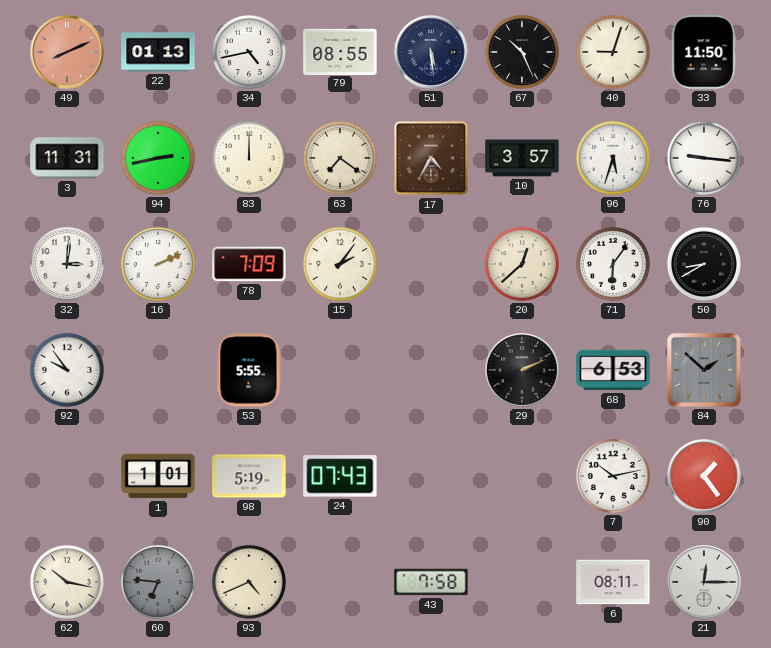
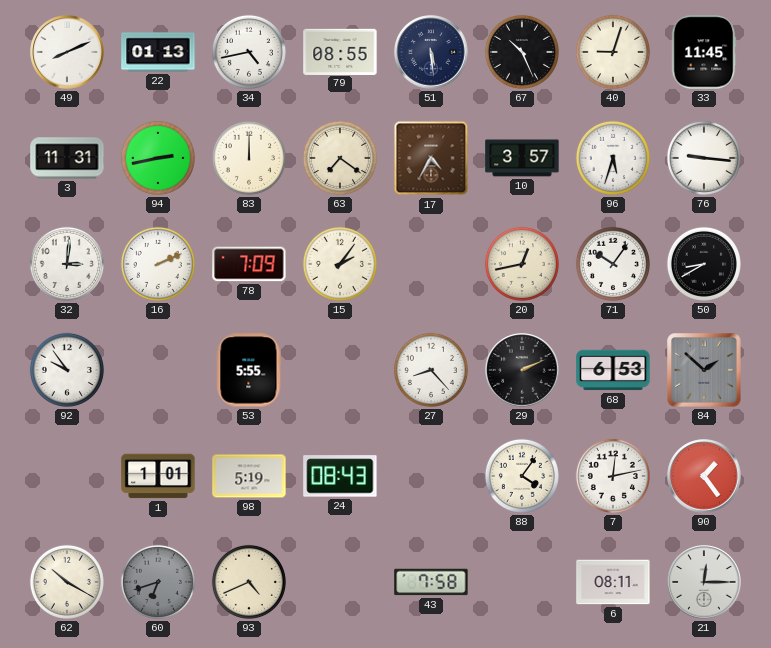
49 dial: salmon -> white
33: 11:50 -> 11:45
20: 12:38 -> 12:43
71: 6:06 -> 10:06
27: none -> 8:23
24: 07:43 -> 08:43
88: none -> 4:06
7: 10:13 -> 12:13
62: 10:17 -> 10:20
60: 6:46 -> 6:42
